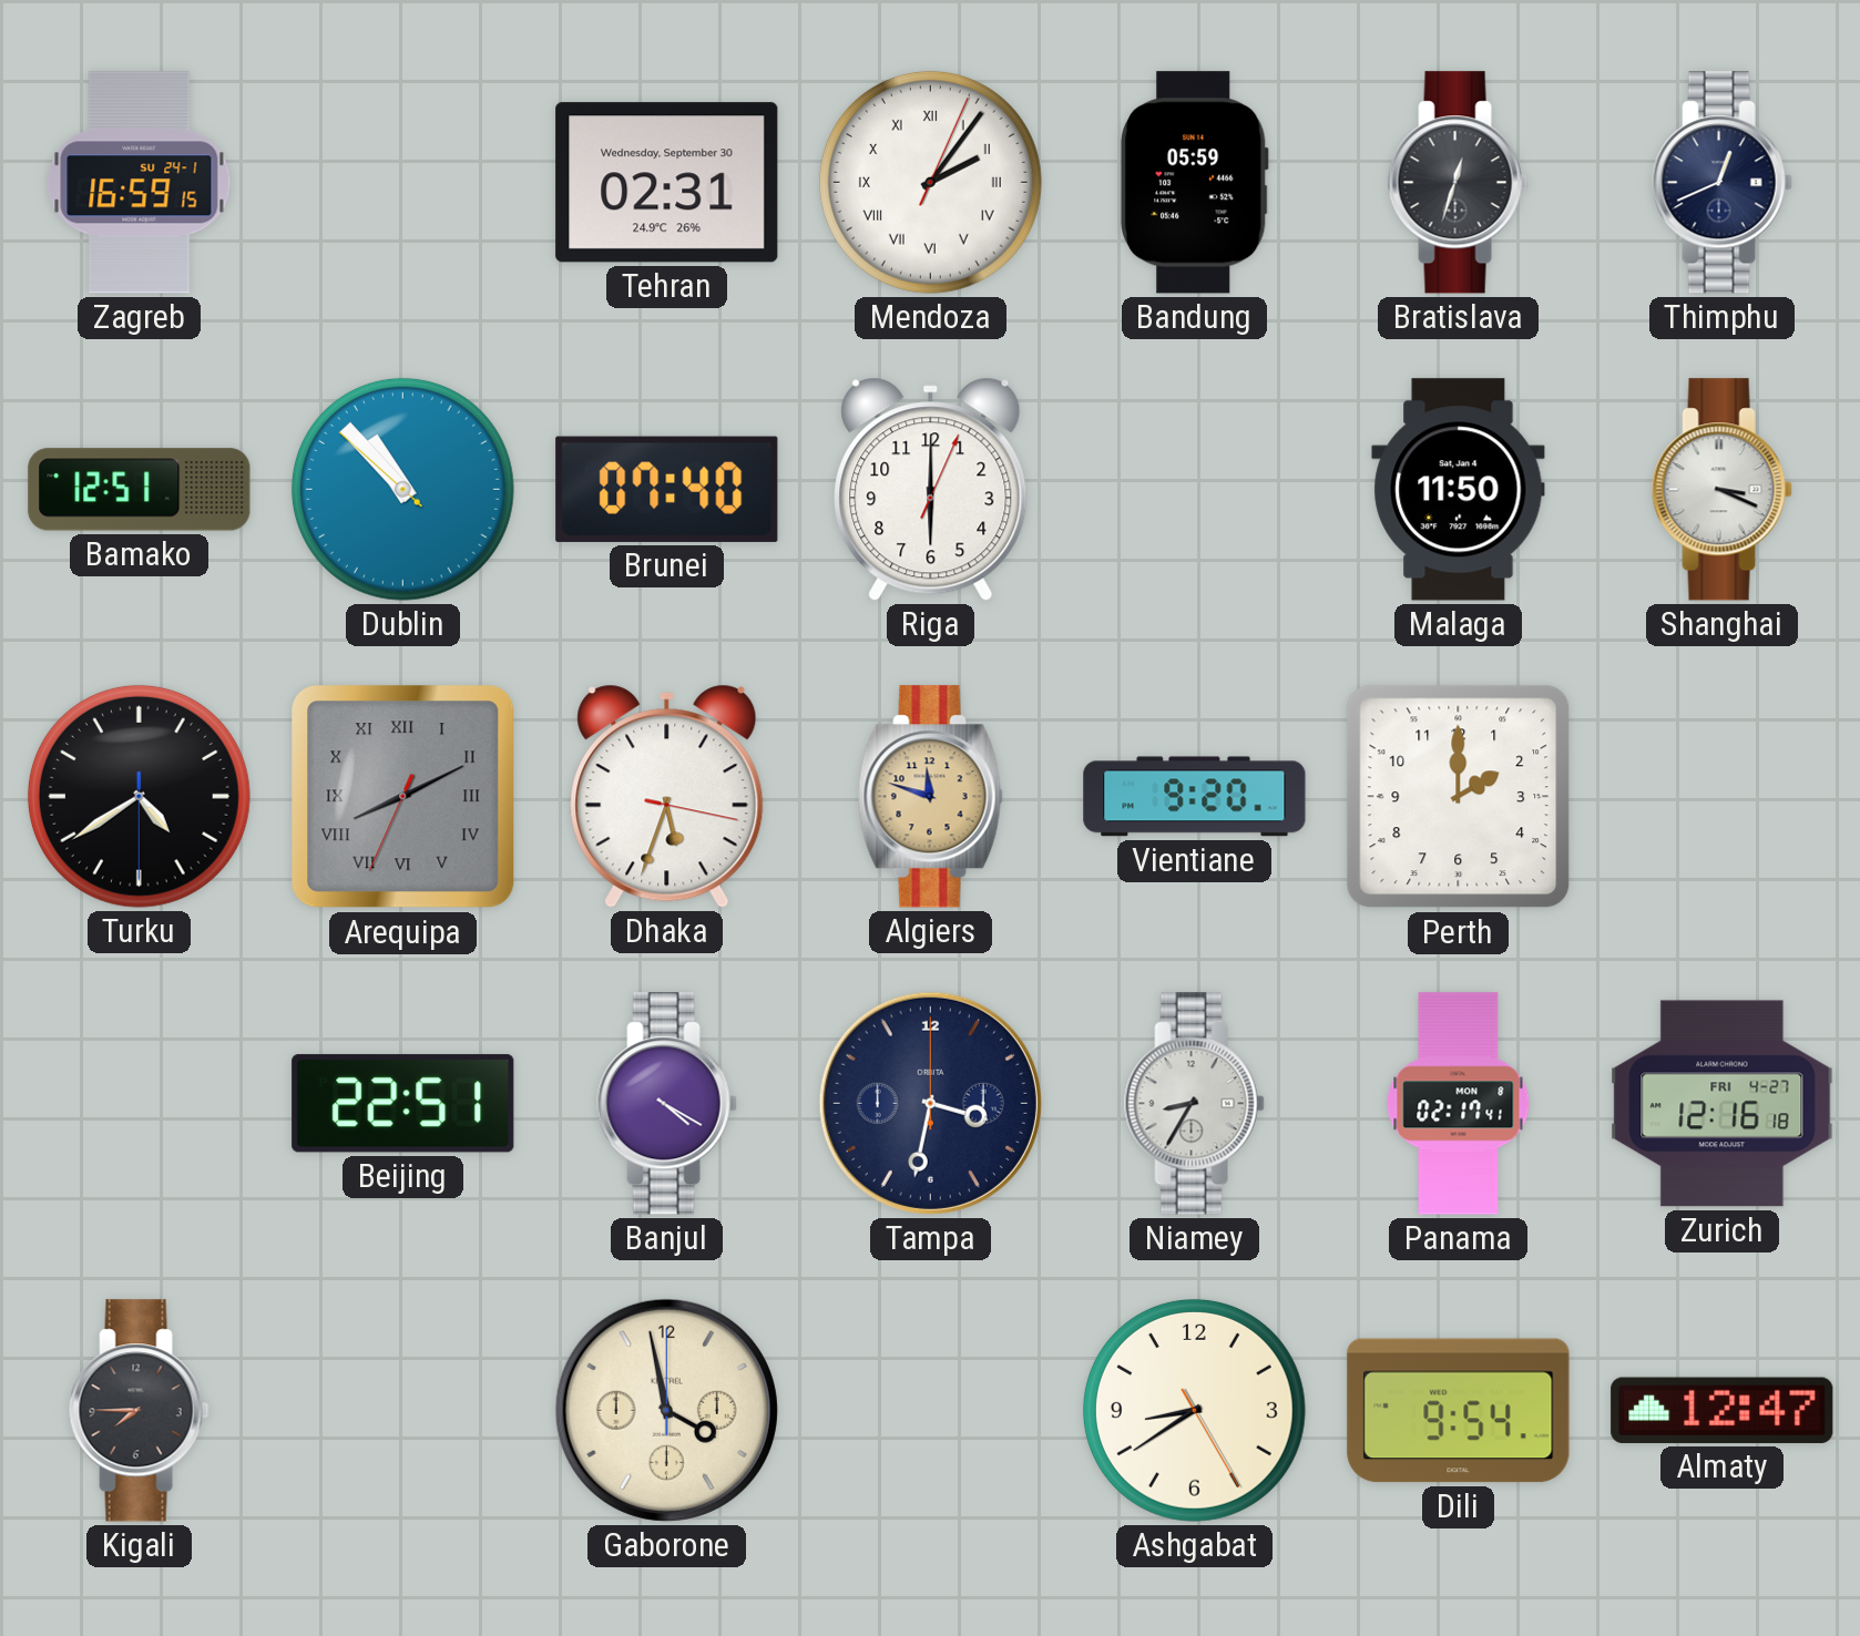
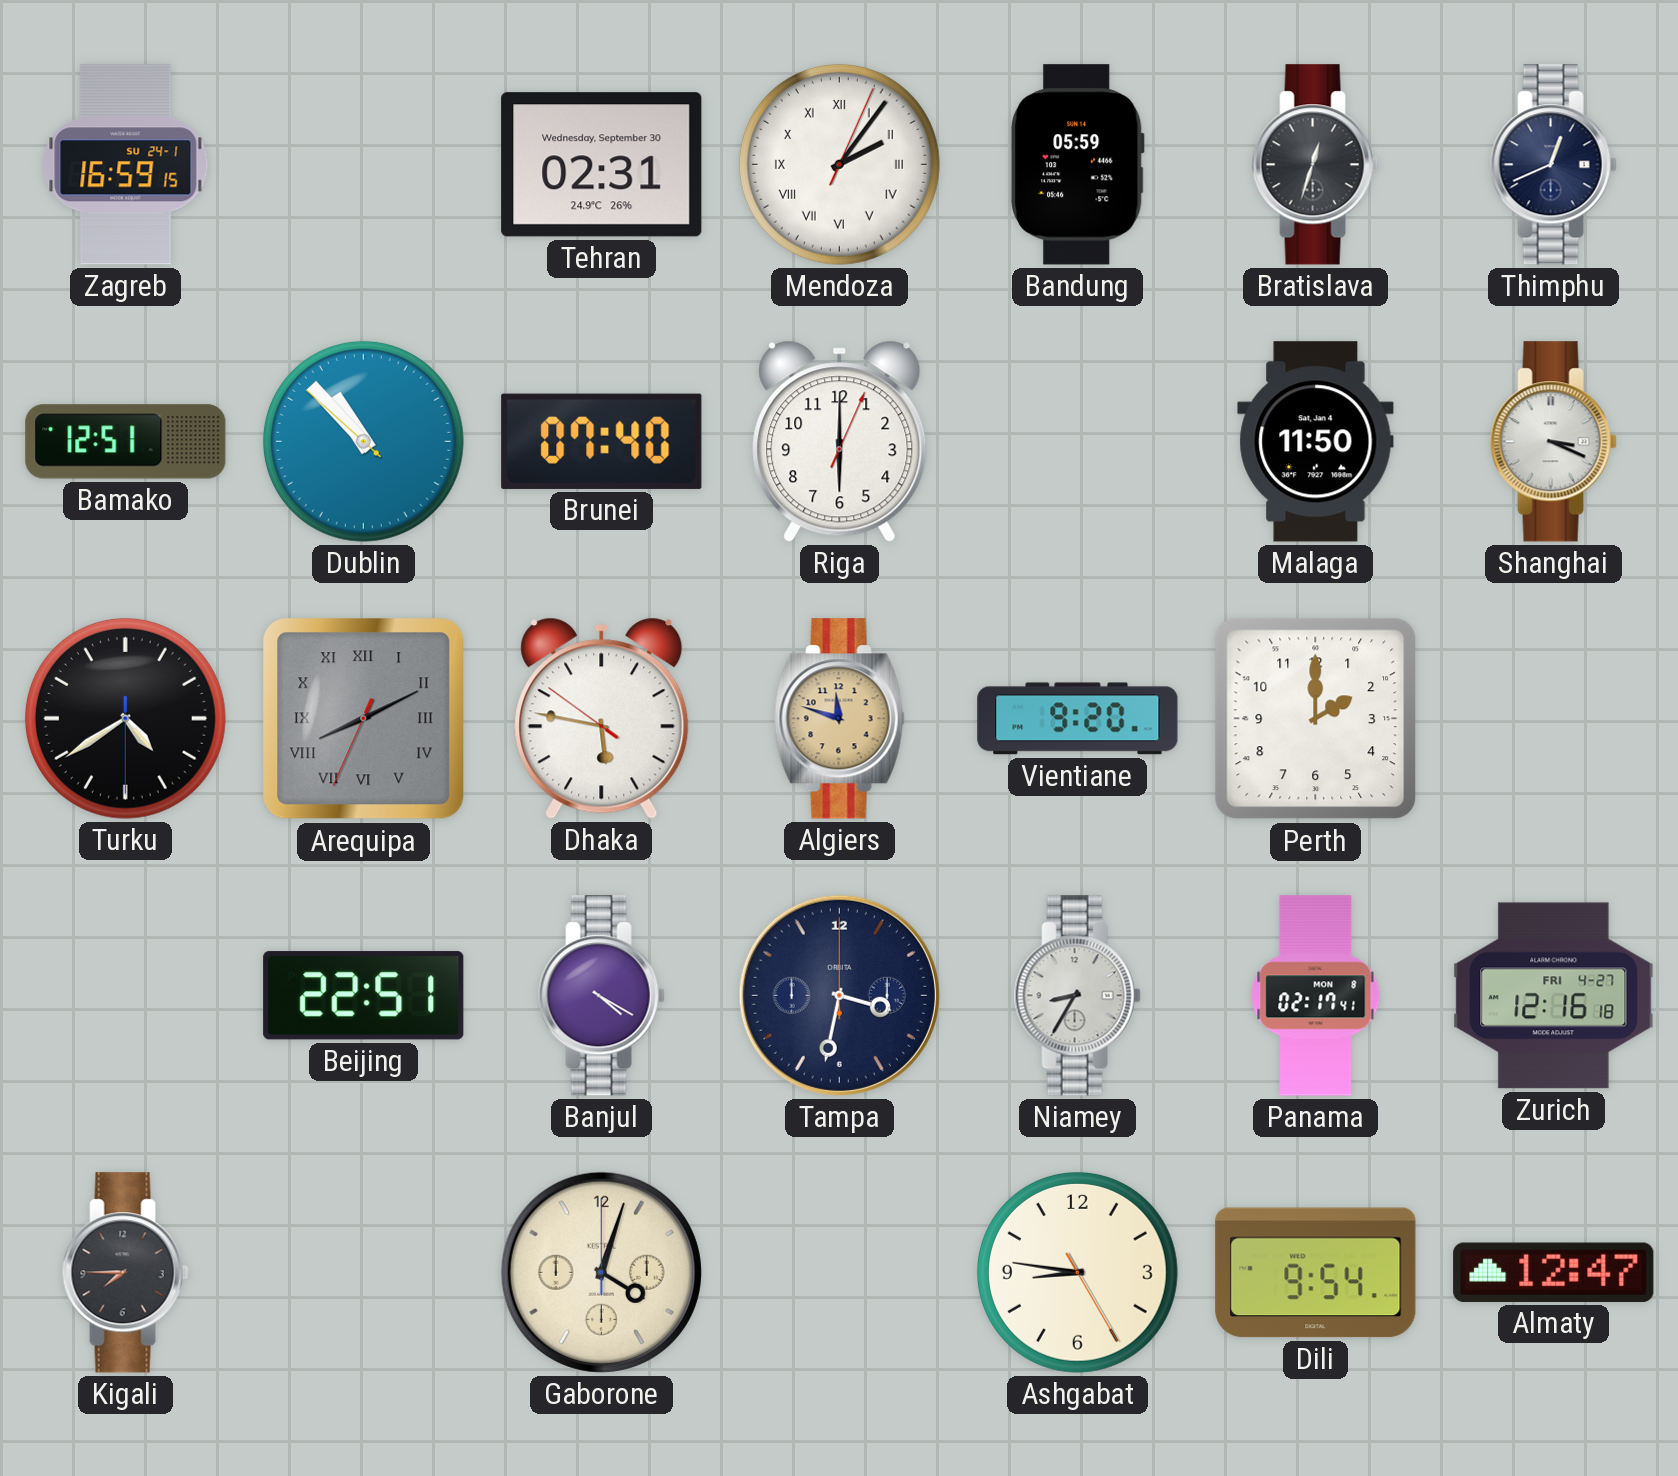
Dhaka: 5:33 -> 5:46
Gaborone: 3:58 -> 4:03
Ashgabat: 8:39 -> 8:46
